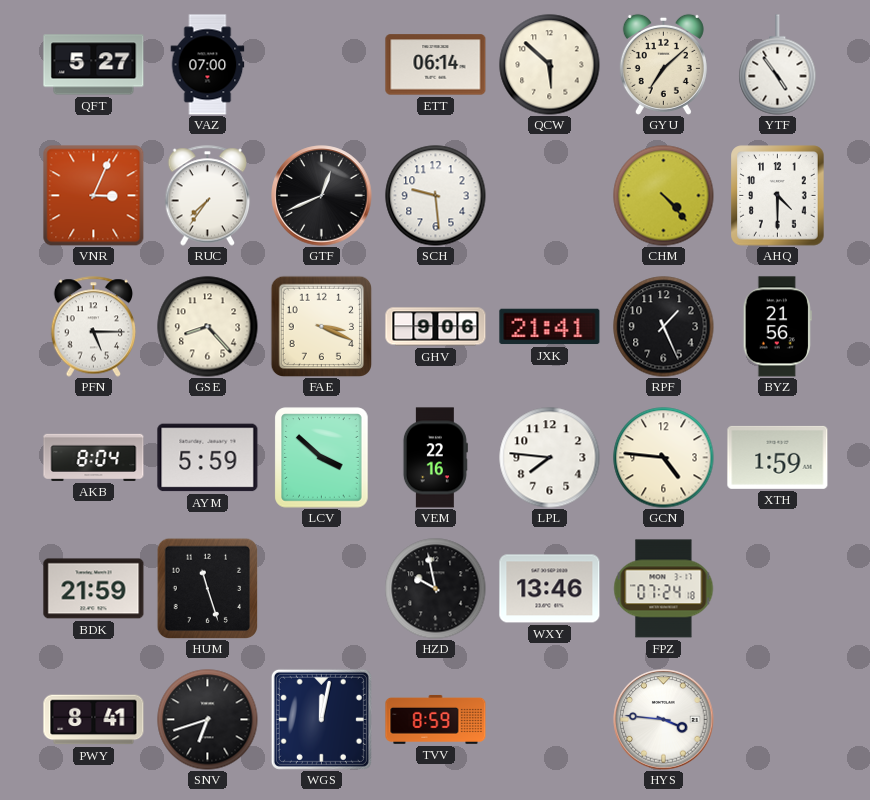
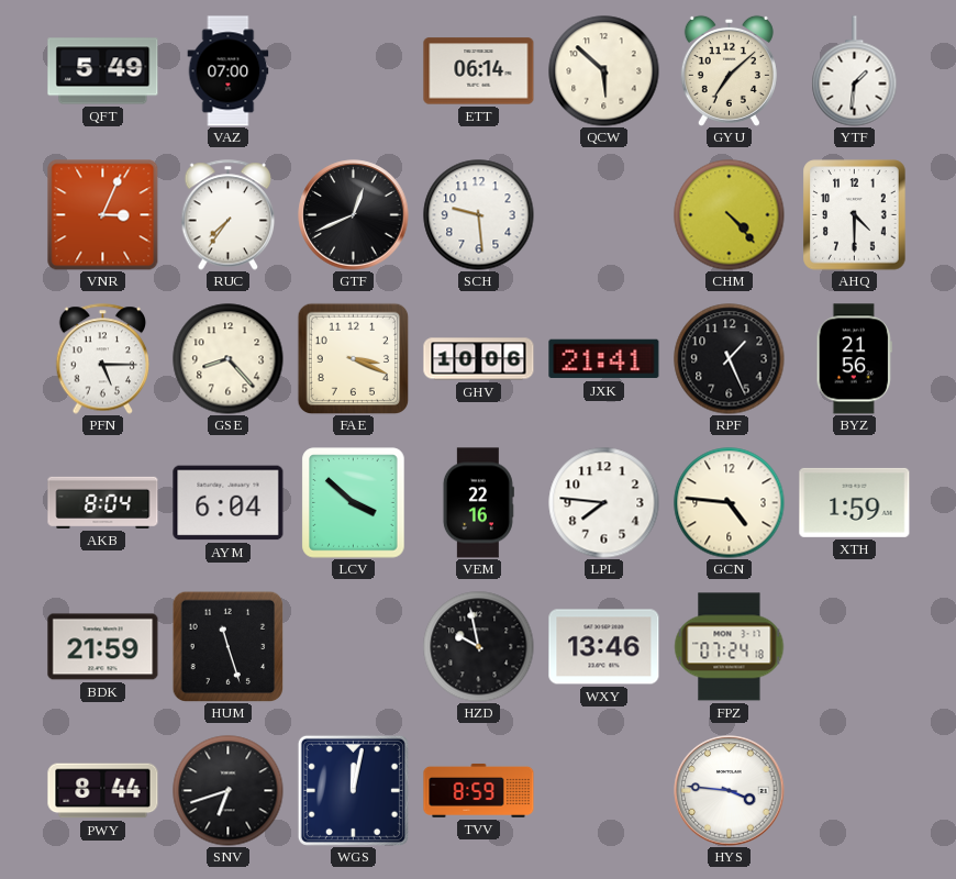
QFT: 5:27 -> 5:49
YTF: 4:54 -> 1:31
GHV: 9:06 -> 10:06
AYM: 5:59 -> 6:04
PWY: 8:41 -> 8:44
